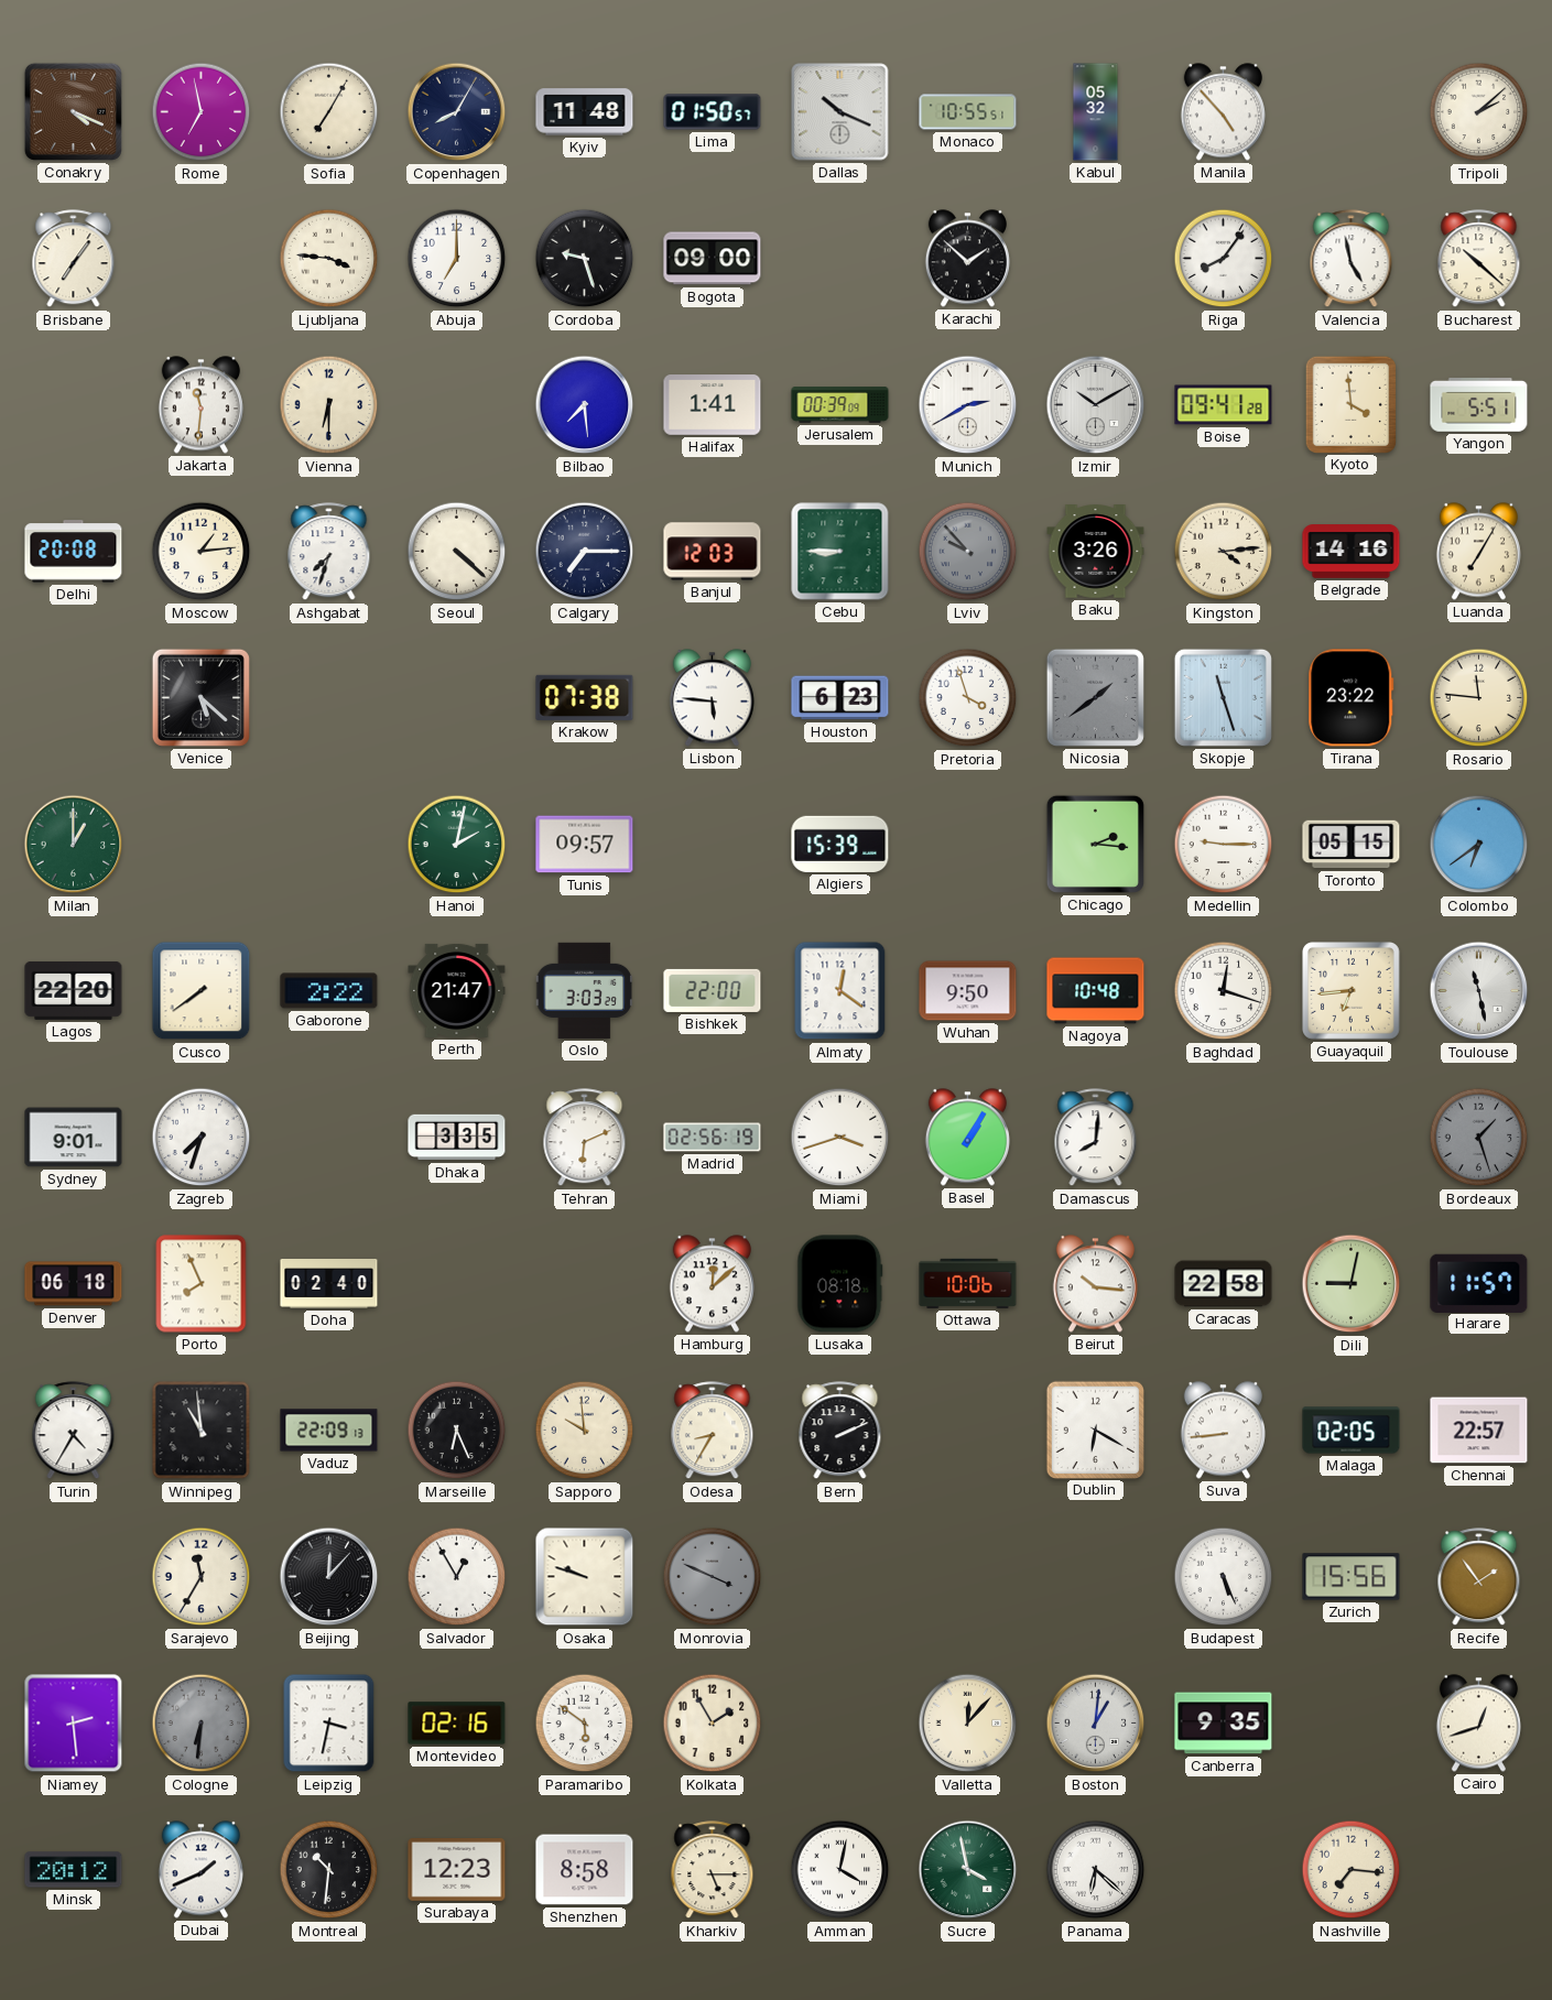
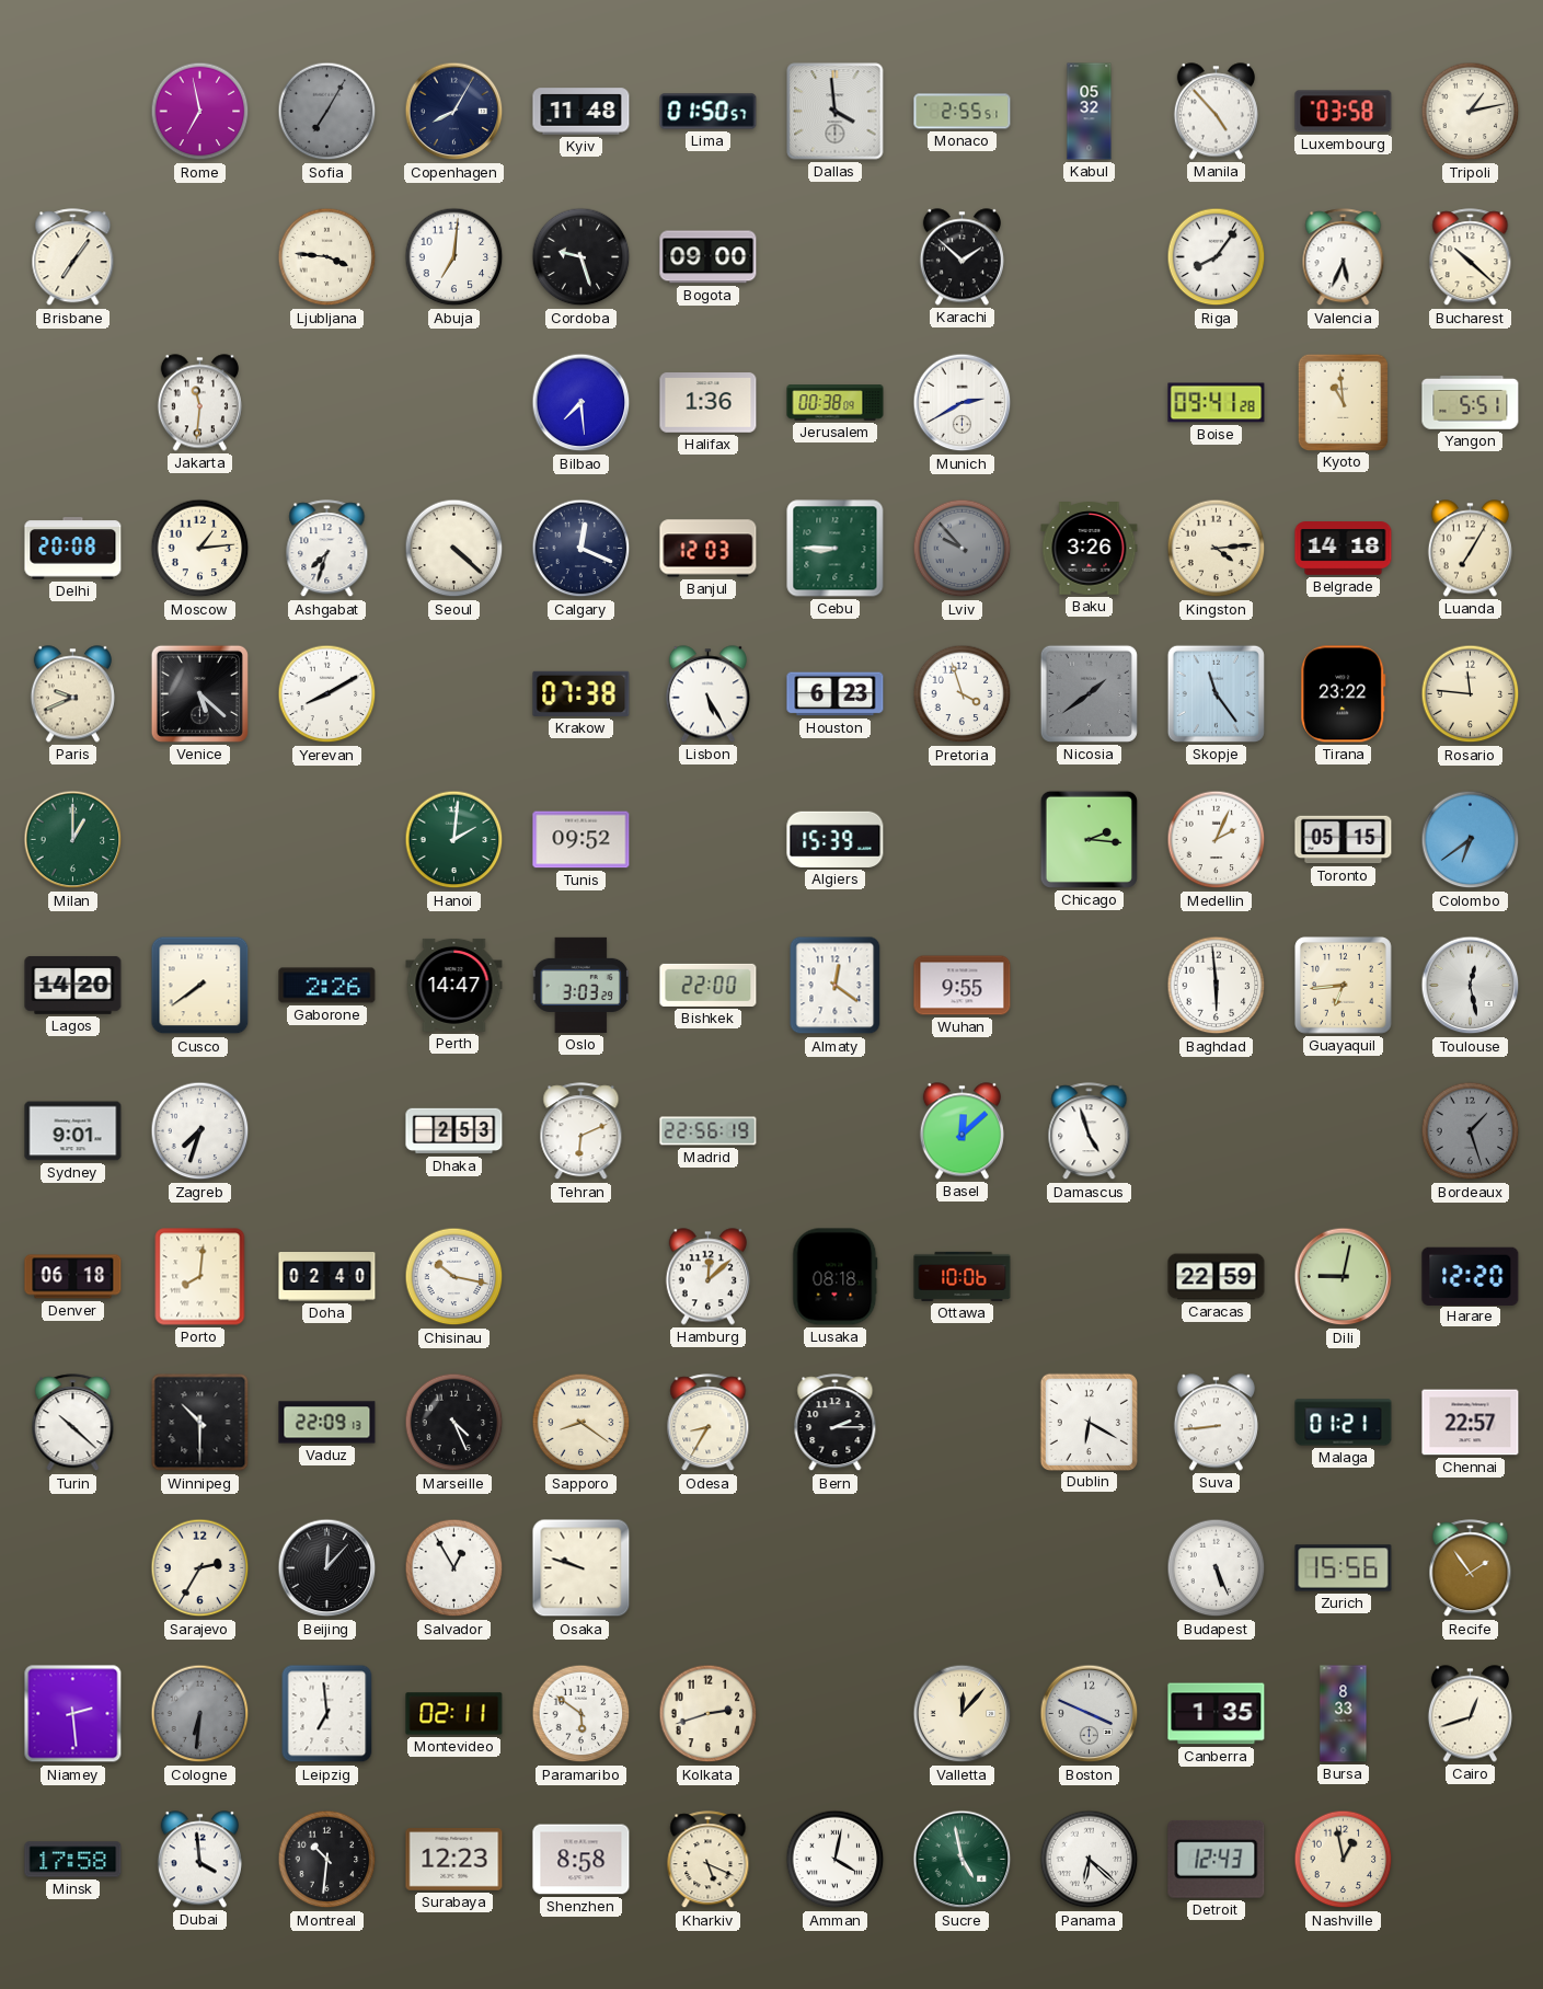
Conakry: 4:19 -> none
Sofia dial: cream -> grey
Dallas: 10:19 -> 3:59
Monaco: 10:55 -> 2:55
Luxembourg: none -> 03:58
Tripoli: 2:08 -> 1:13
Abuja: 7:00 -> 7:01
Valencia: 4:58 -> 5:34
Vienna: 6:30 -> none
Halifax: 1:41 -> 1:36
Jerusalem: 00:39 -> 00:38
Izmir: 10:10 -> none
Kyoto: 3:59 -> 10:59
Calgary: 7:15 -> 12:19
Belgrade: 14:16 -> 14:18
Paris: none -> 9:41
Yerevan: none -> 8:10
Lisbon: 5:46 -> 5:25
Skopje: 11:27 -> 11:24
Hanoi: 2:02 -> 2:01
Tunis: 09:57 -> 09:52
Medellin: 9:15 -> 2:04
Lagos: 22:20 -> 14:20
Gaborone: 2:22 -> 2:26
Perth: 21:47 -> 14:47
Wuhan: 9:50 -> 9:55
Nagoya: 10:48 -> none
Baghdad: 12:18 -> 5:59
Toulouse: 11:28 -> 12:28
Dhaka: 3:35 -> 2:53
Madrid: 02:56 -> 22:56
Miami: 3:42 -> none
Basel: 1:05 -> 12:08
Damascus: 8:01 -> 4:57
Porto: 7:56 -> 8:01
Chisinau: none -> 10:17
Beirut: 10:16 -> none
Caracas: 22:58 -> 22:59
Harare: 11:57 -> 12:20
Turin: 4:35 -> 10:22
Winnipeg: 10:59 -> 10:30
Marseille: 6:26 -> 4:26
Sapporo: 9:59 -> 8:21
Bern: 2:11 -> 2:15
Malaga: 02:05 -> 01:21
Sarajevo: 11:35 -> 2:35
Monrovia: 3:49 -> none
Leipzig: 3:32 -> 6:59
Montevideo: 02:16 -> 02:11
Kolkata: 1:55 -> 2:42
Boston: 1:01 -> 3:49
Canberra: 9:35 -> 1:35
Bursa: none -> 8:33
Minsk: 20:12 -> 17:58
Dubai: 1:41 -> 3:59
Kharkiv: 5:15 -> 5:19
Sucre: 3:58 -> 4:58
Detroit: none -> 12:43
Nashville: 7:16 -> 12:58
